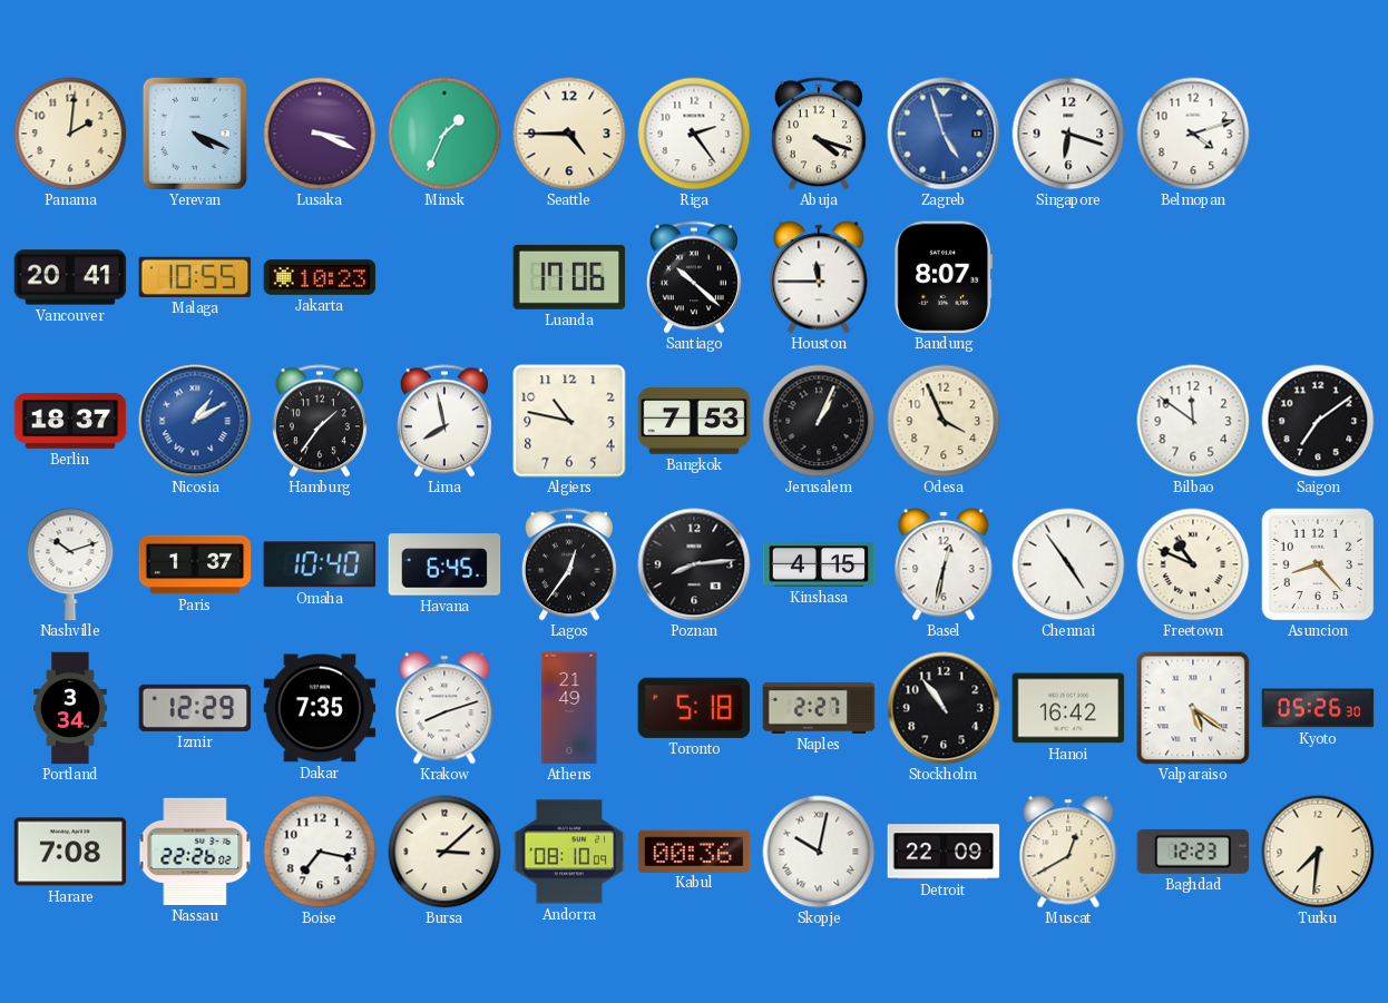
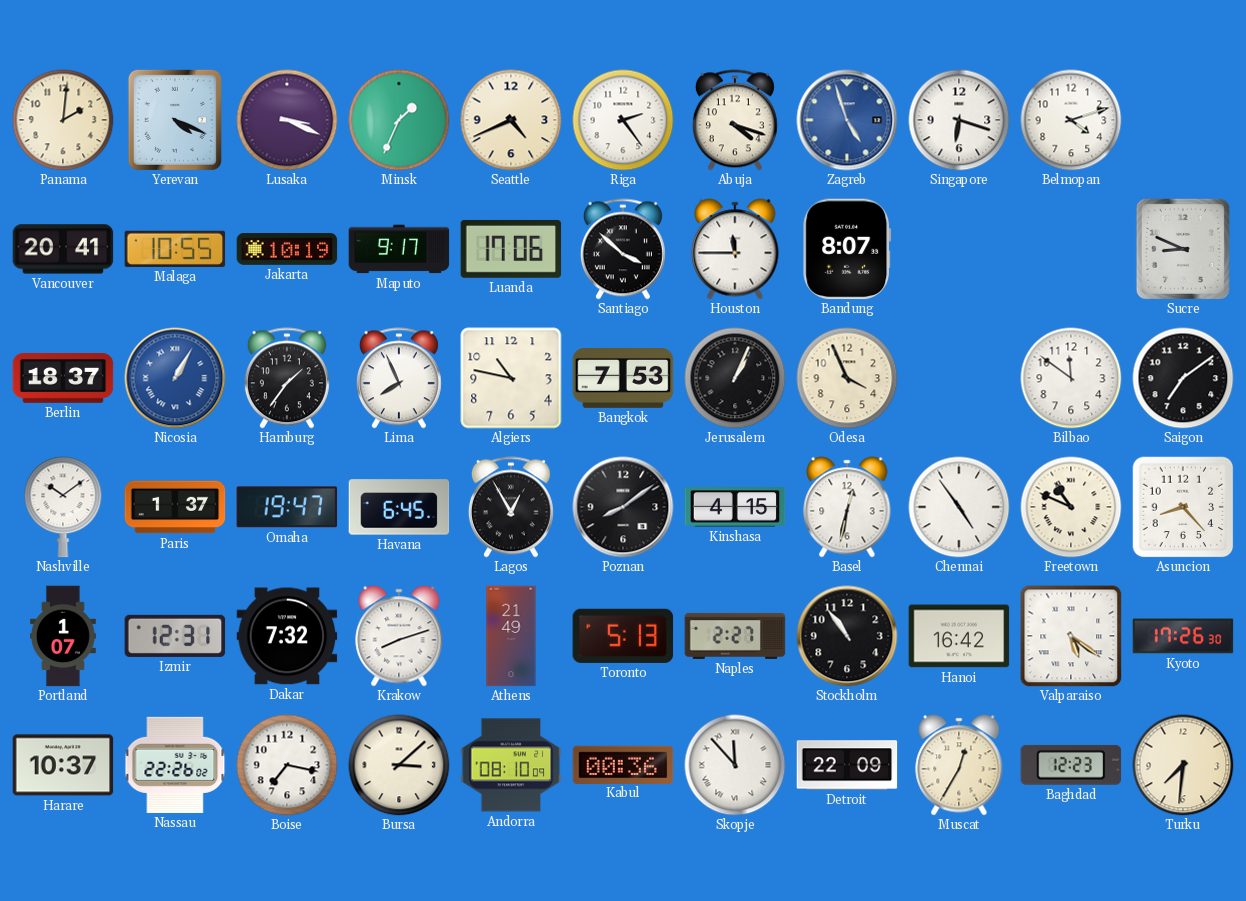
Seattle: 4:45 -> 4:41
Jakarta: 10:23 -> 10:19
Maputo: none -> 9:17
Santiago: 10:22 -> 3:52
Sucre: none -> 8:49
Nicosia: 1:10 -> 1:05
Lima: 7:58 -> 7:56
Nashville: 10:12 -> 10:09
Omaha: 10:40 -> 19:47
Lagos: 12:36 -> 12:55
Poznan: 8:14 -> 8:09
Portland: 3:34 -> 1:07
Izmir: 12:29 -> 12:31
Dakar: 7:35 -> 7:32
Toronto: 5:18 -> 5:13
Kyoto: 05:26 -> 17:26
Harare: 7:08 -> 10:37
Skopje: 10:02 -> 11:53
Muscat: 12:40 -> 12:35
